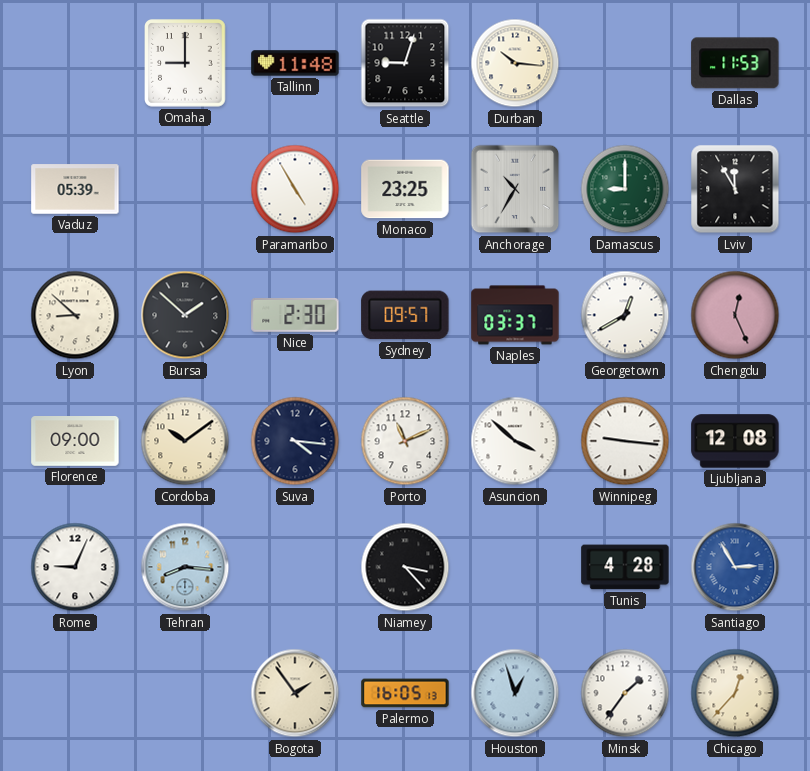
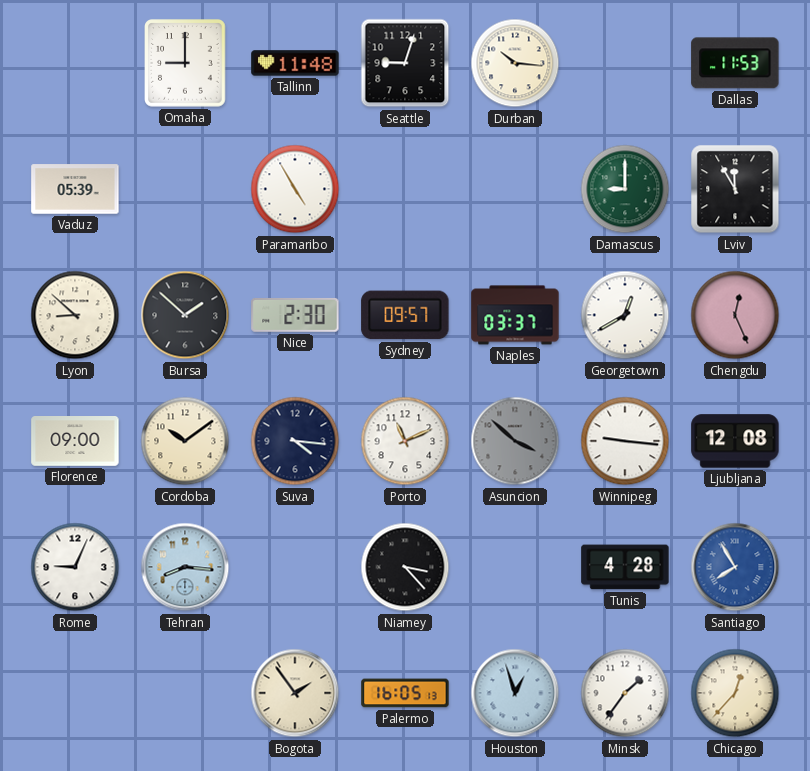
Monaco: 23:25 -> none
Anchorage: 10:35 -> none
Asuncion dial: white -> grey
Santiago: 2:55 -> 7:55
